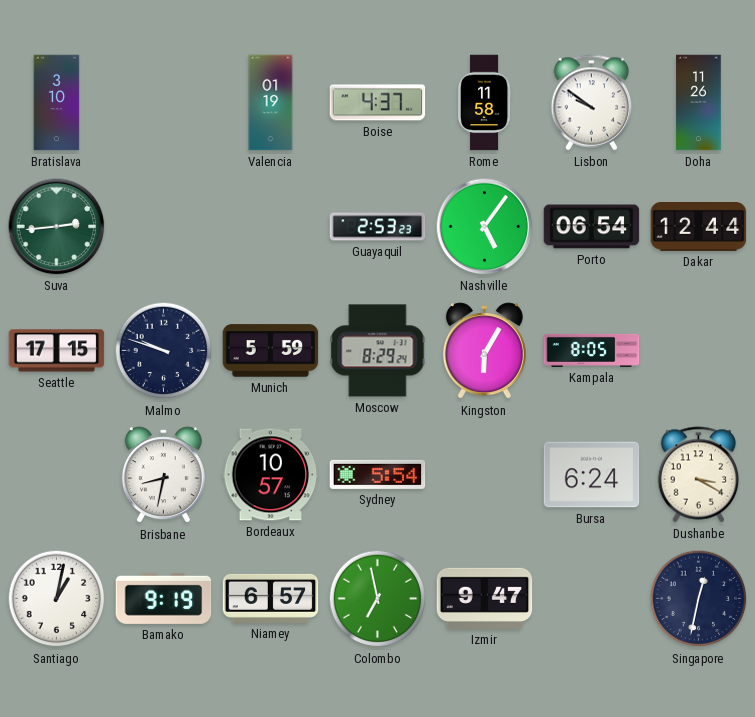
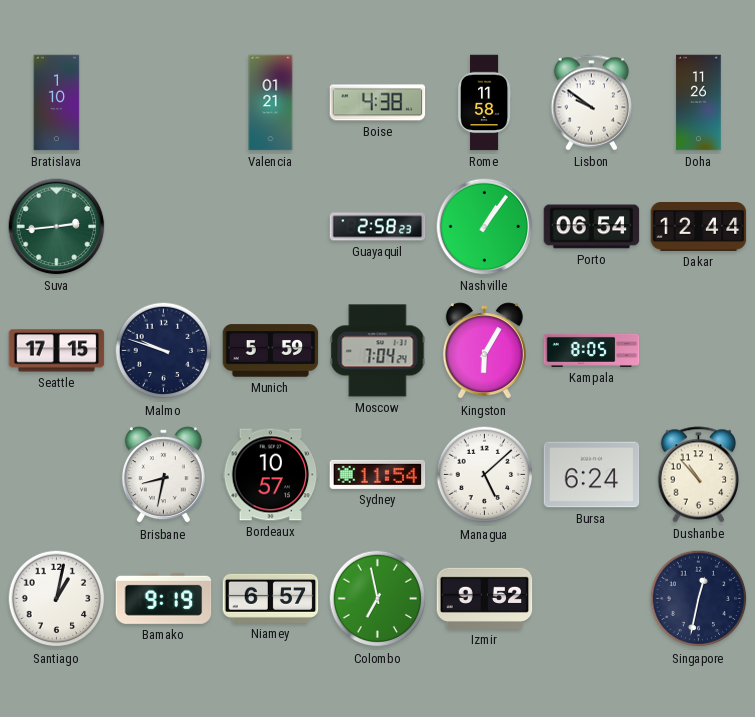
Bratislava: 3:10 -> 1:10
Valencia: 01:19 -> 01:21
Boise: 4:37 -> 4:38
Guayaquil: 2:53 -> 2:58
Nashville: 5:06 -> 1:06
Moscow: 8:29 -> 7:04
Sydney: 5:54 -> 11:54
Managua: none -> 5:08
Dushanbe: 3:20 -> 10:53
Izmir: 9:47 -> 9:52
